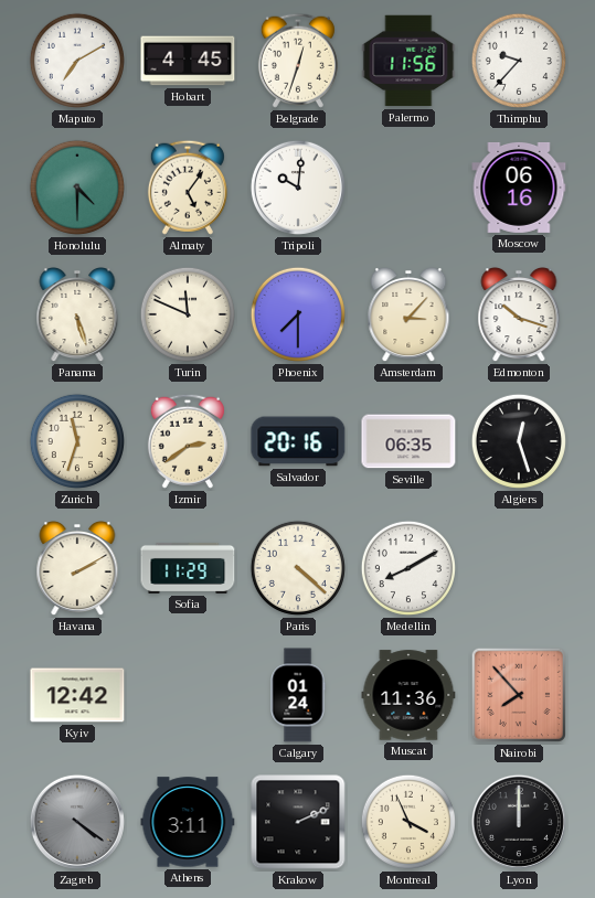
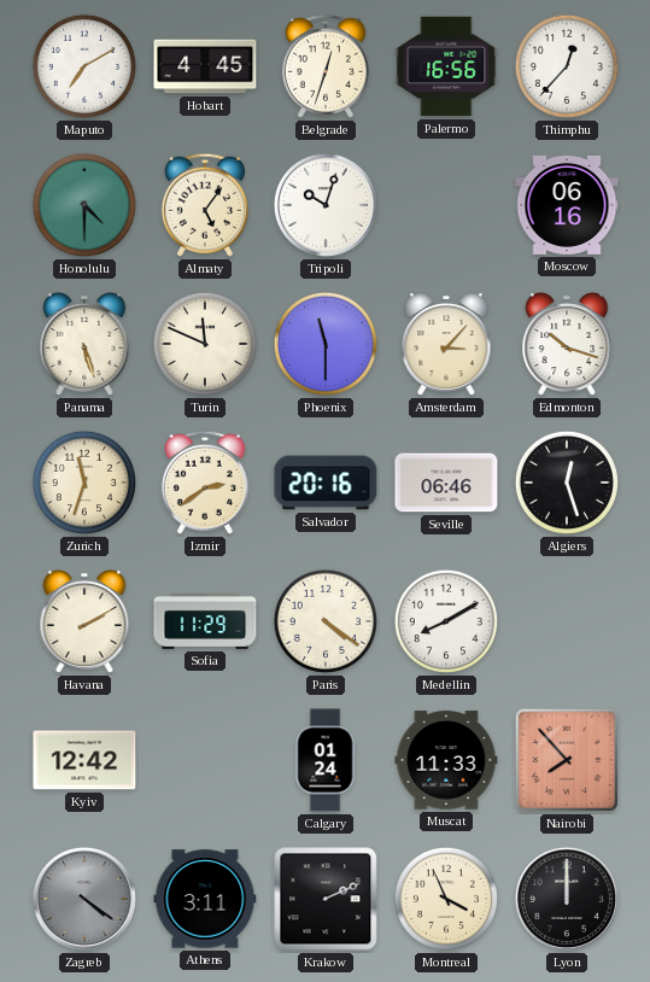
Palermo: 11:56 -> 16:56
Thimphu: 9:37 -> 12:37
Tripoli: 10:01 -> 10:03
Phoenix: 7:30 -> 11:30
Seville: 06:35 -> 06:46
Paris: 4:22 -> 4:21
Muscat: 11:36 -> 11:33
